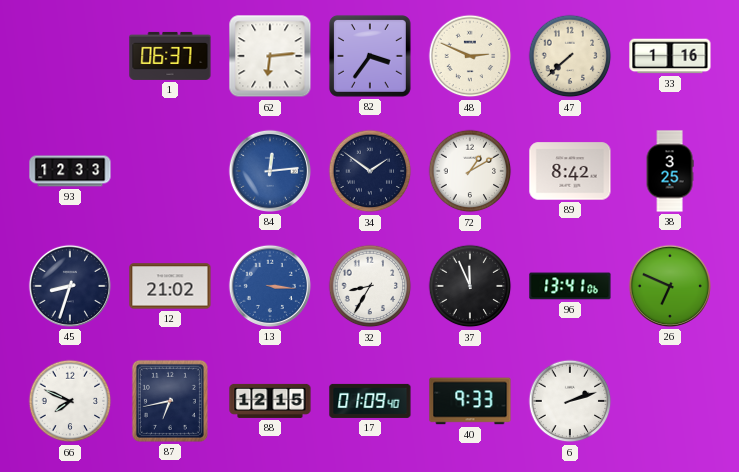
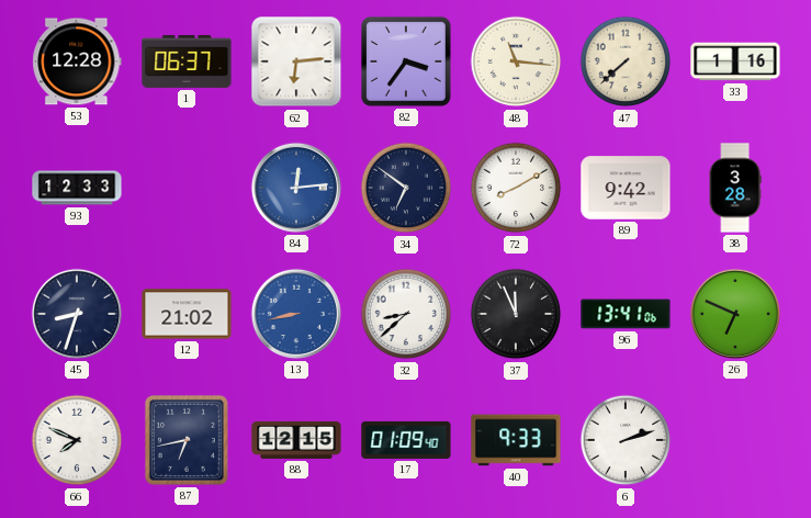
53: none -> 12:28
48: 2:49 -> 11:16
34: 1:51 -> 6:51
72: 1:10 -> 8:10
89: 8:42 -> 9:42
38: 3:25 -> 3:28
13: 3:16 -> 8:43
32: 8:35 -> 8:38
